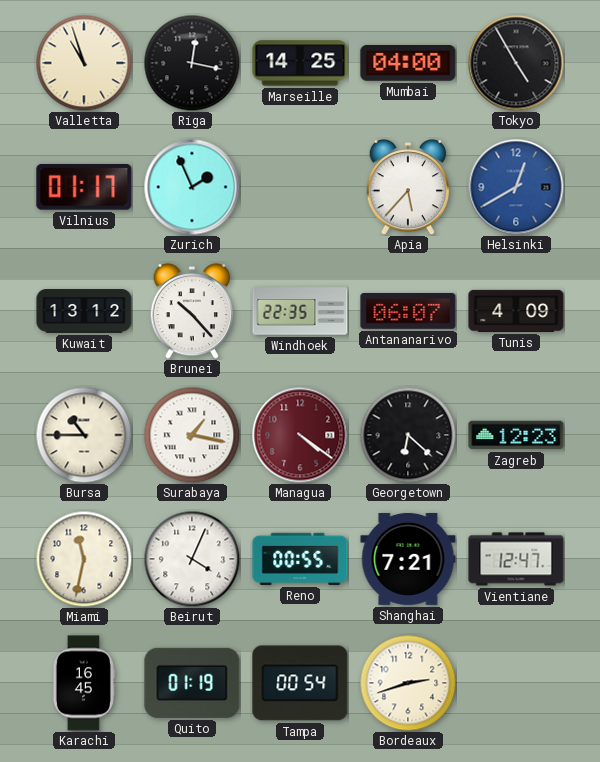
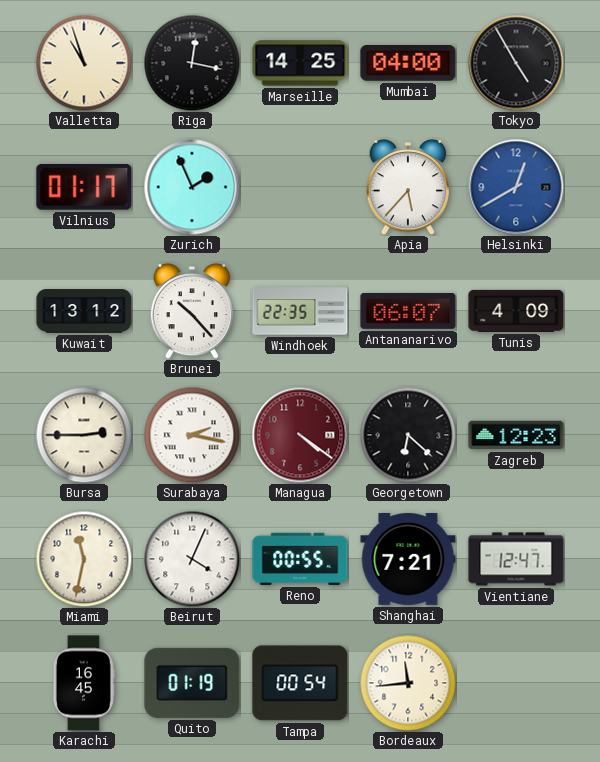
Bursa: 10:45 -> 2:45
Surabaya: 1:17 -> 2:17
Bordeaux: 2:42 -> 11:44
